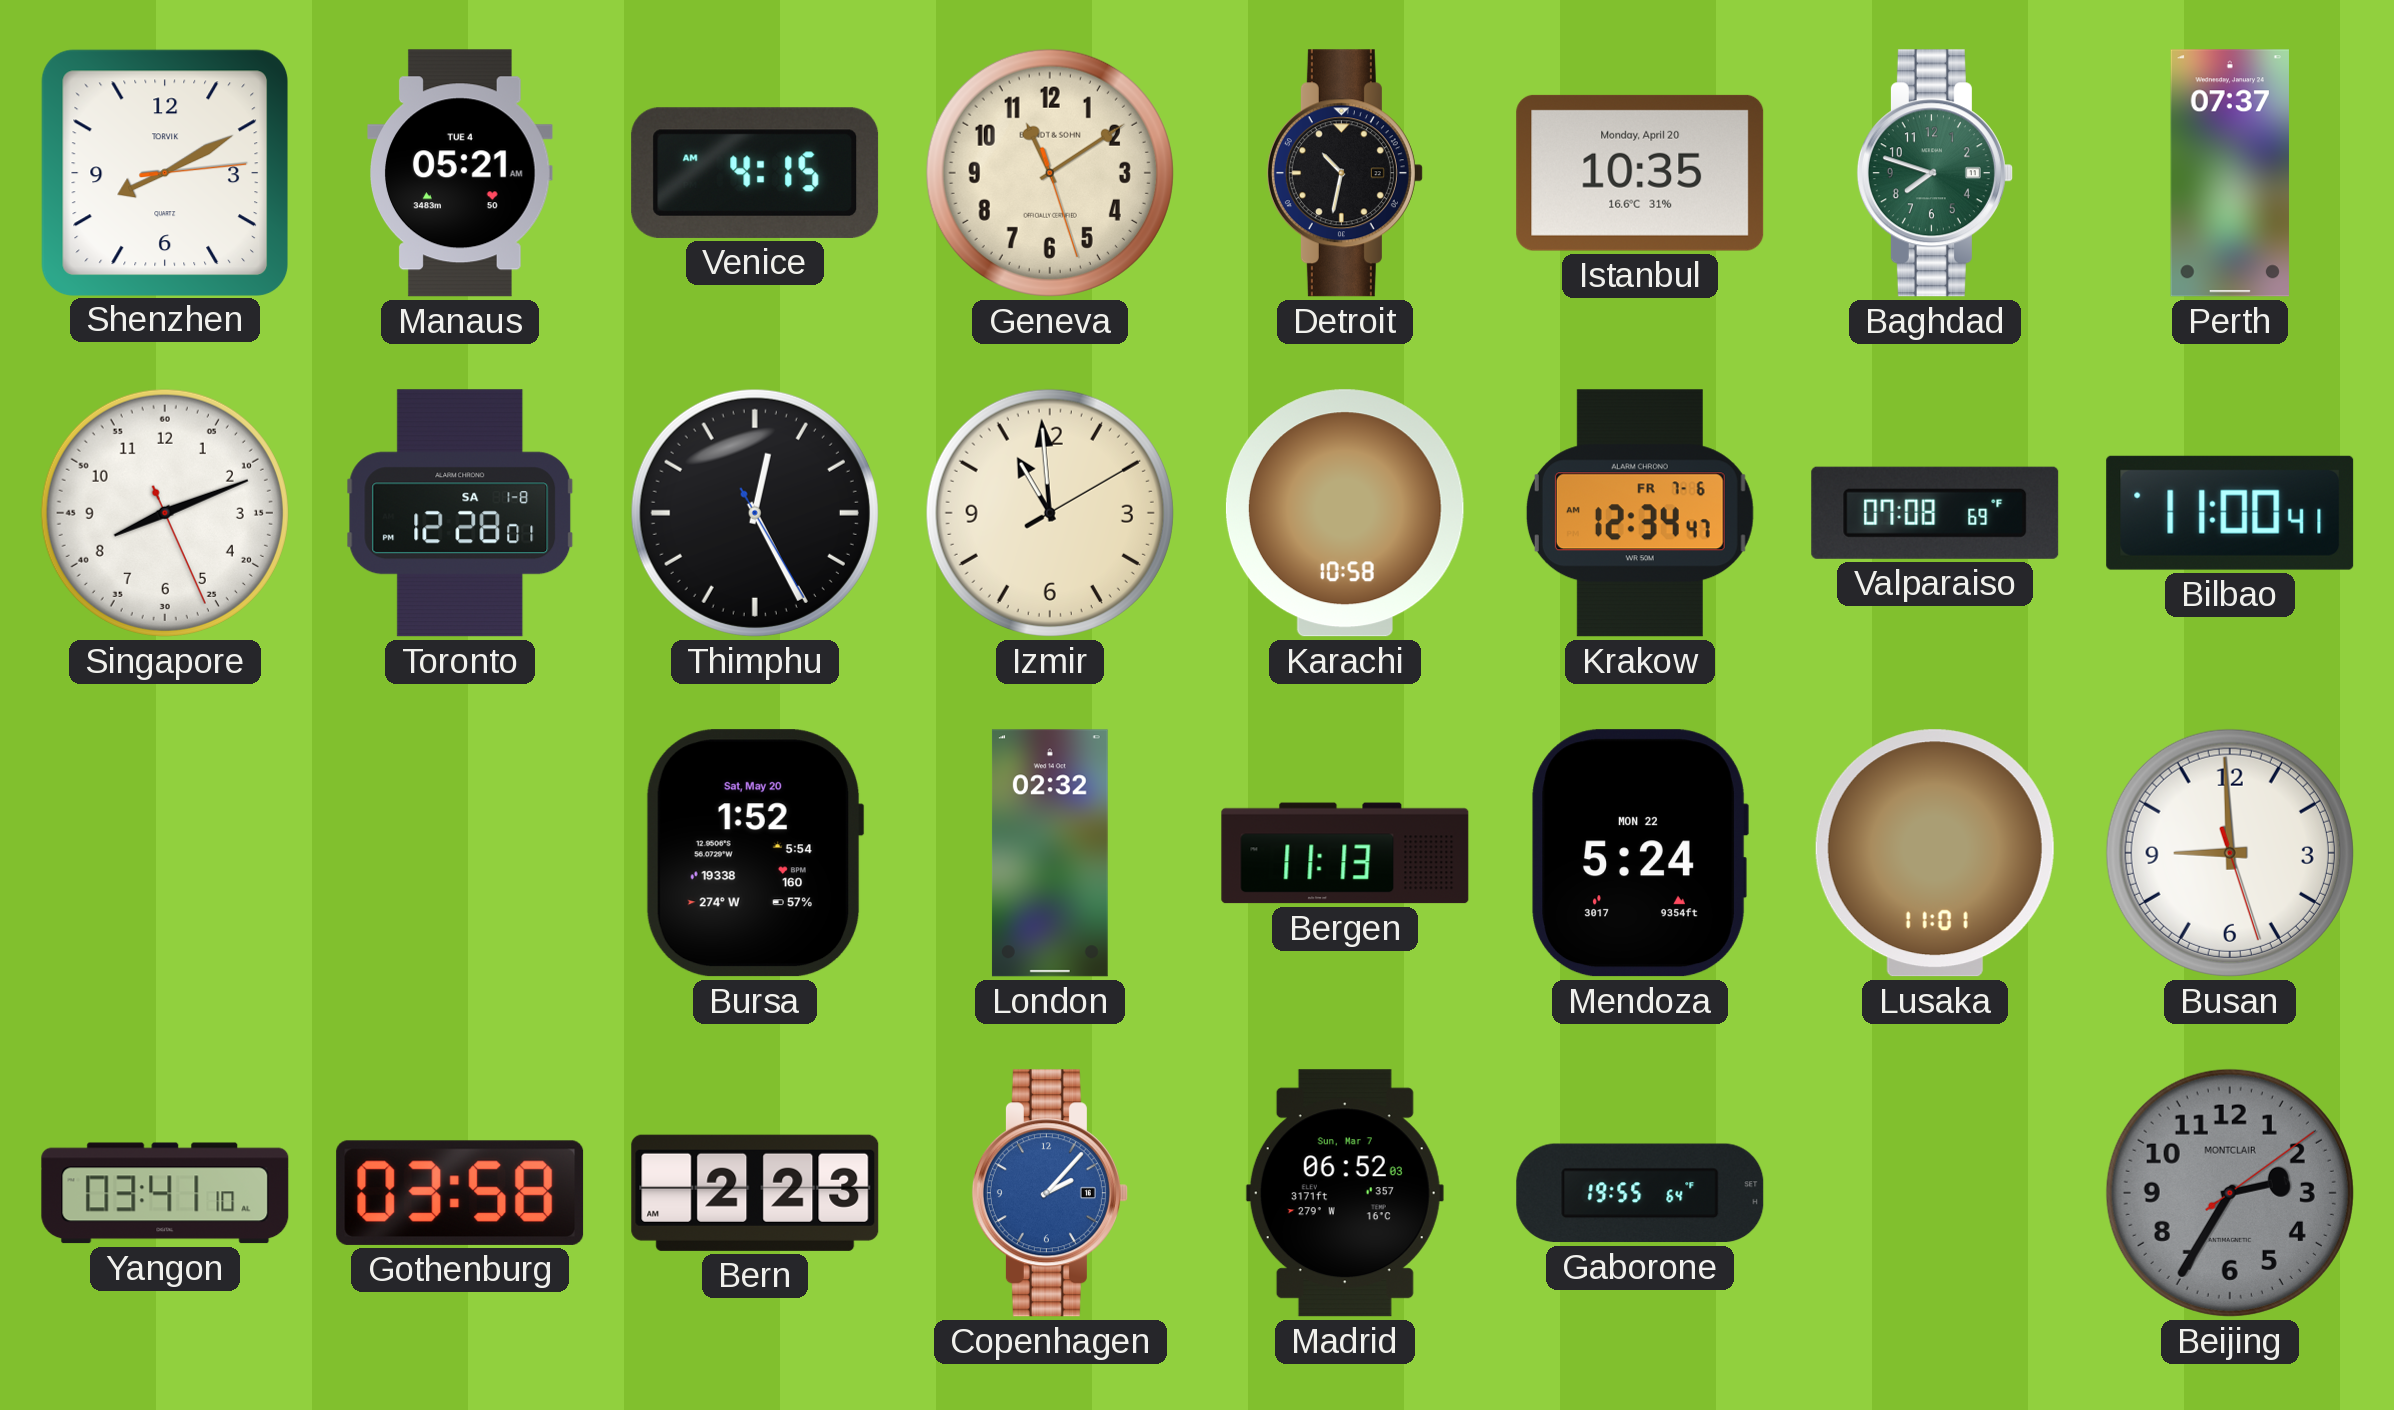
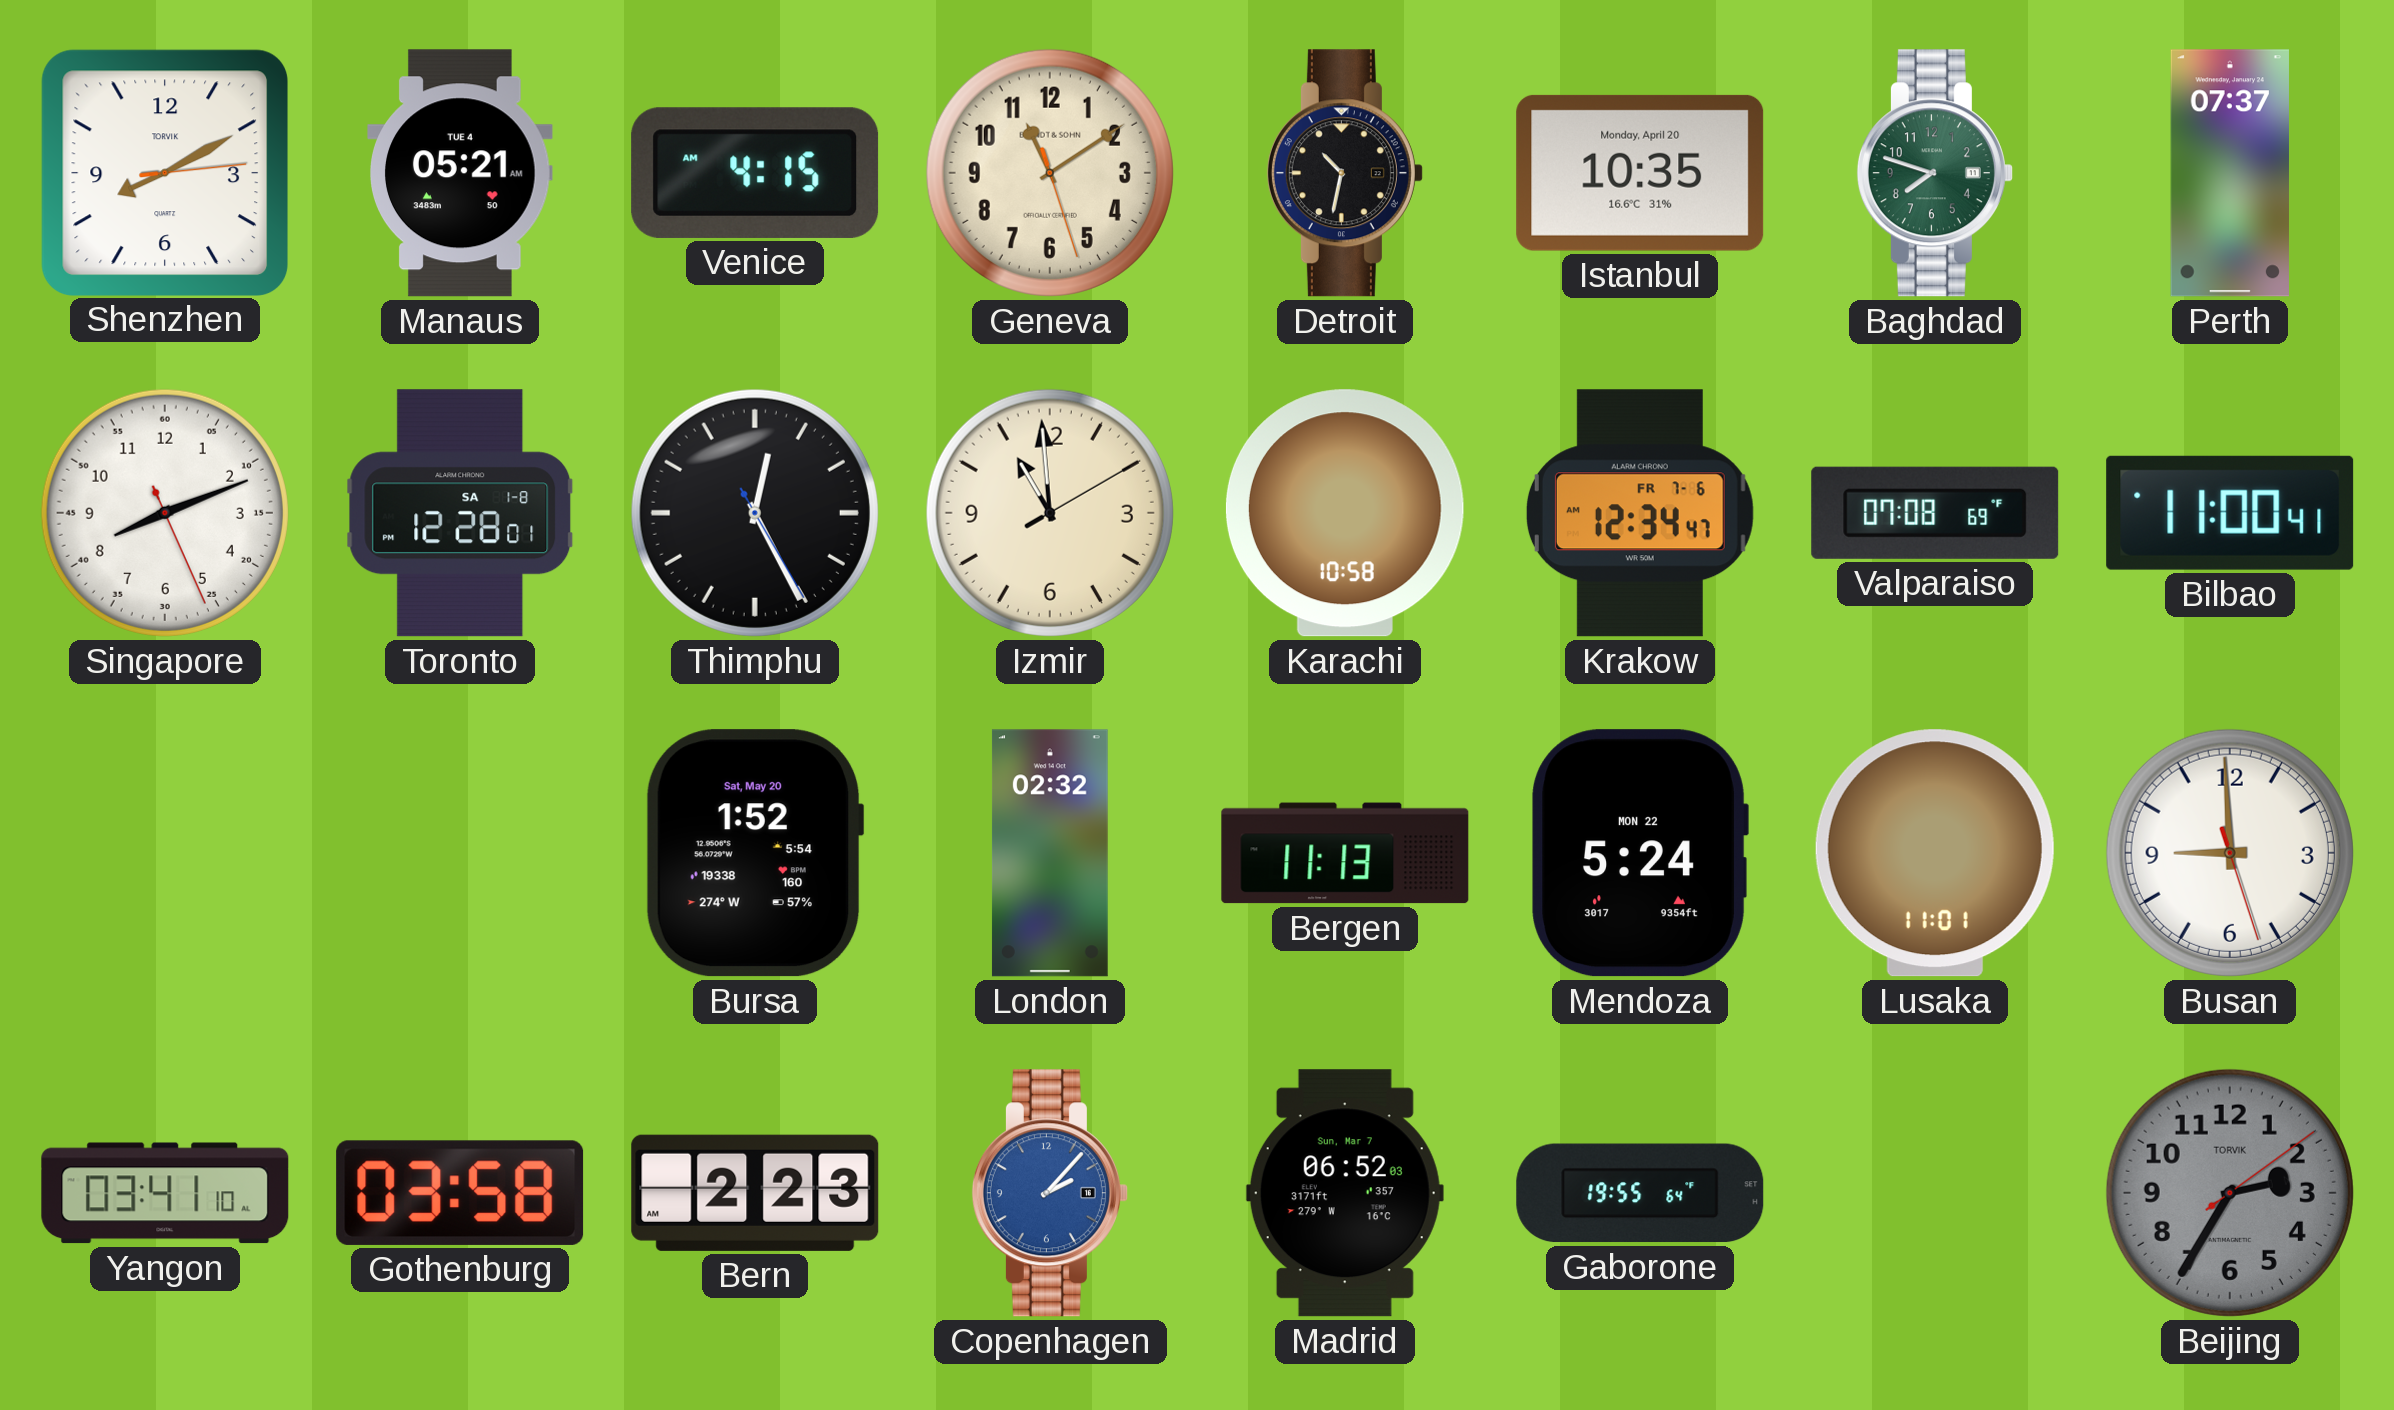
Beijing brand: MONTCLAIR -> TORVIK
